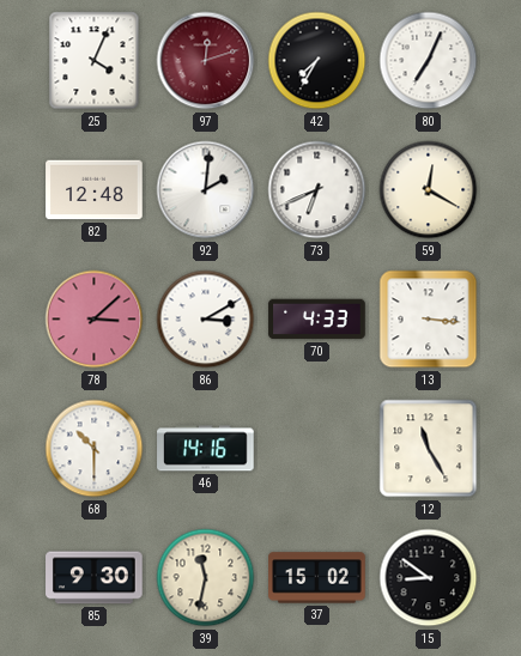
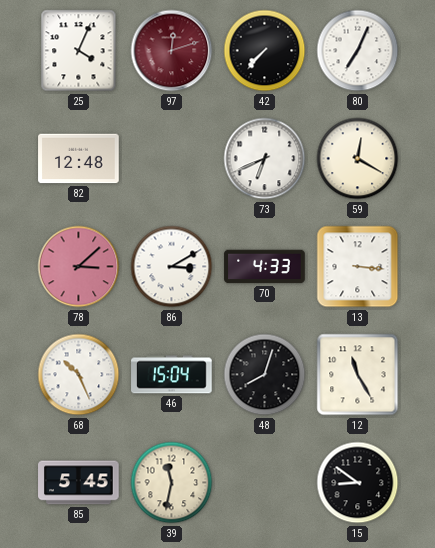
42: 7:35 -> 7:37
92: 2:01 -> none
68: 10:30 -> 10:26
46: 14:16 -> 15:04
48: none -> 8:03
85: 9:30 -> 5:45
37: 15:02 -> none
